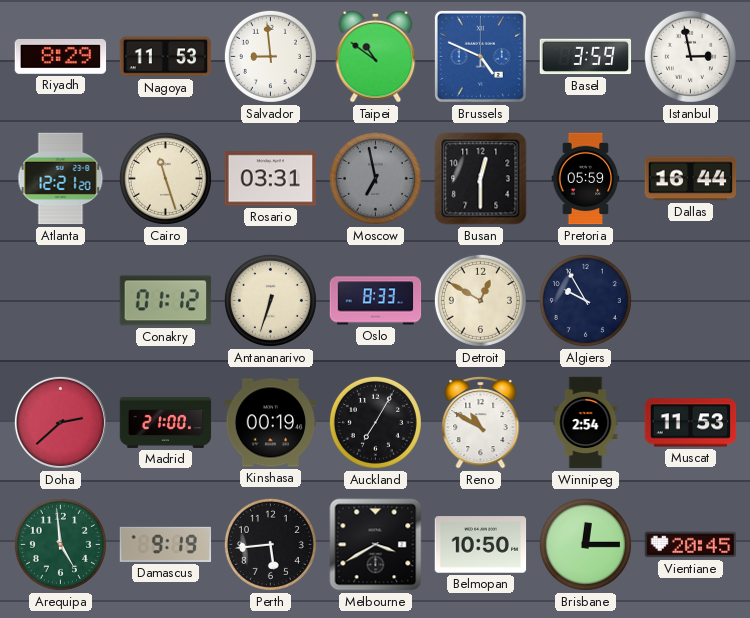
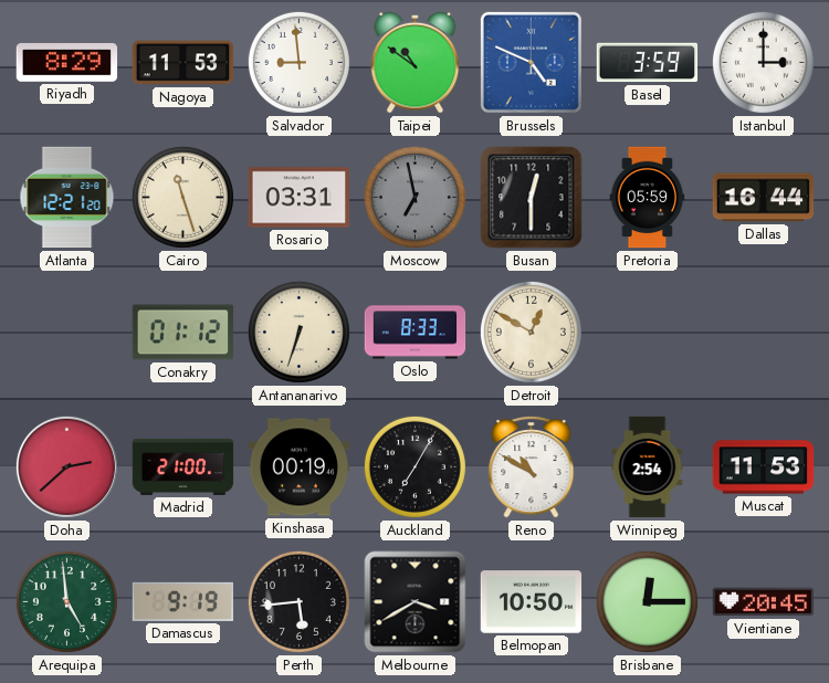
Istanbul: 2:58 -> 3:00
Algiers: 9:55 -> none
